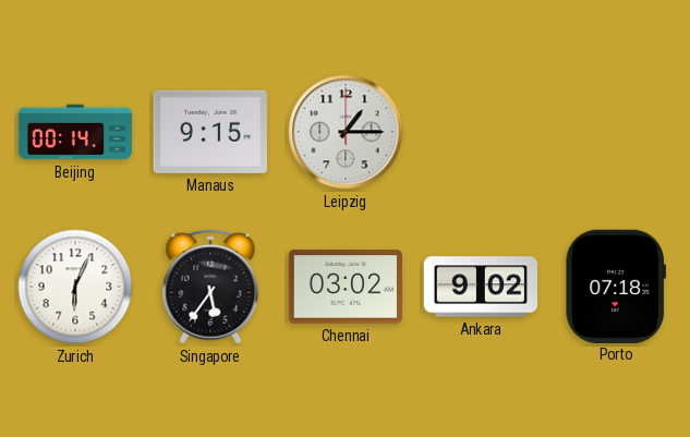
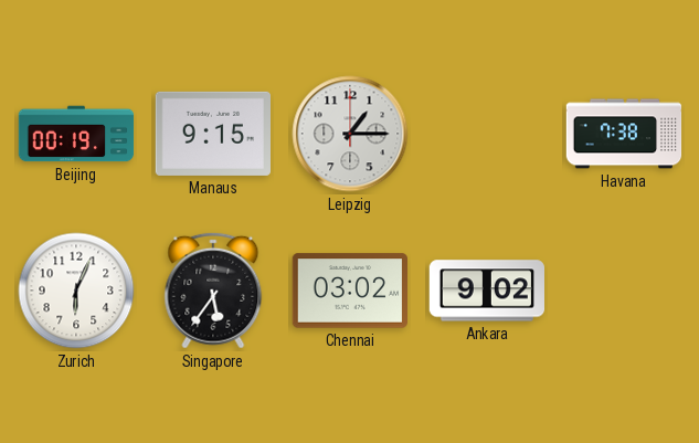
Beijing: 00:14 -> 00:19
Havana: none -> 7:38
Porto: 07:18 -> none
